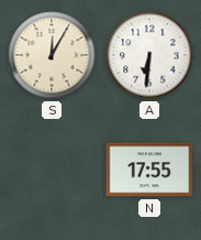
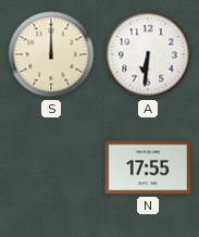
S: 12:05 -> 12:00
